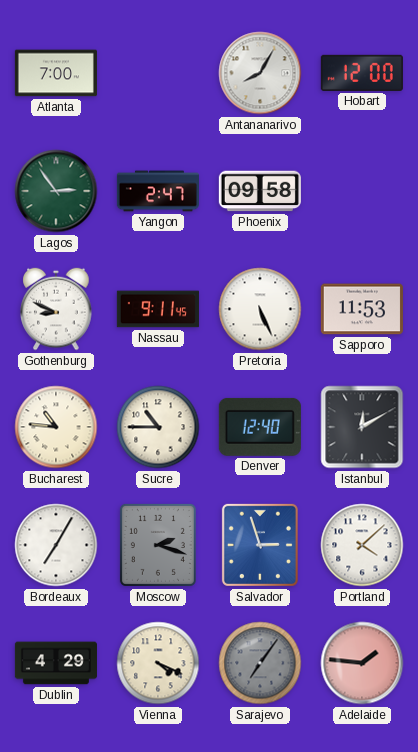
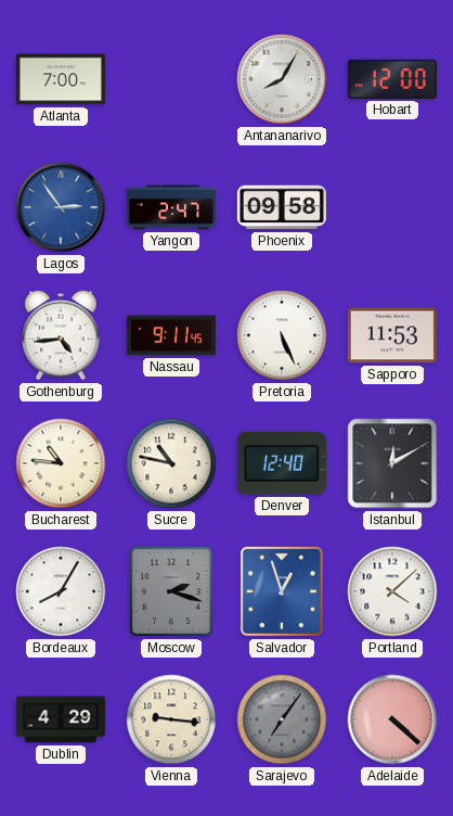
Lagos dial: green -> blue
Gothenburg: 8:49 -> 4:44
Sucre: 10:45 -> 10:47
Bordeaux: 7:05 -> 8:05
Salvador: 2:57 -> 12:57
Vienna: 4:19 -> 9:16
Adelaide: 1:46 -> 4:22
